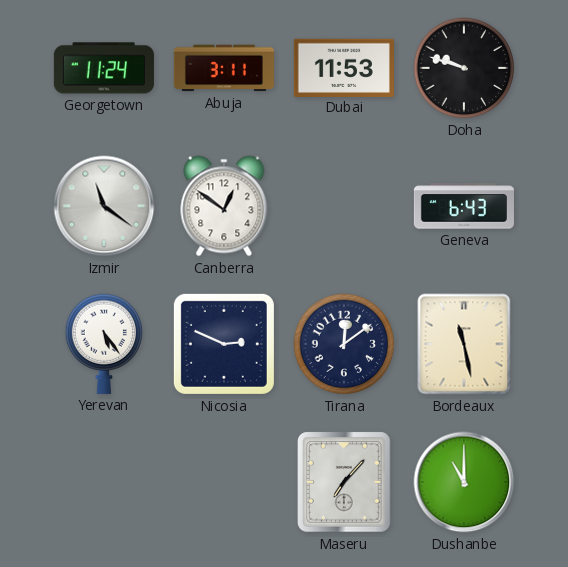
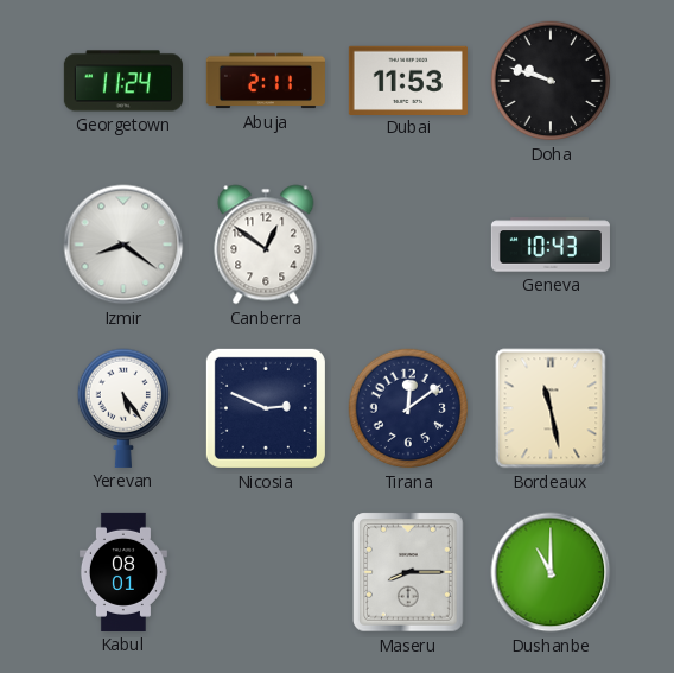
Abuja: 3:11 -> 2:11
Izmir: 11:21 -> 8:21
Geneva: 6:43 -> 10:43
Kabul: none -> 08:01
Maseru: 7:07 -> 8:15
